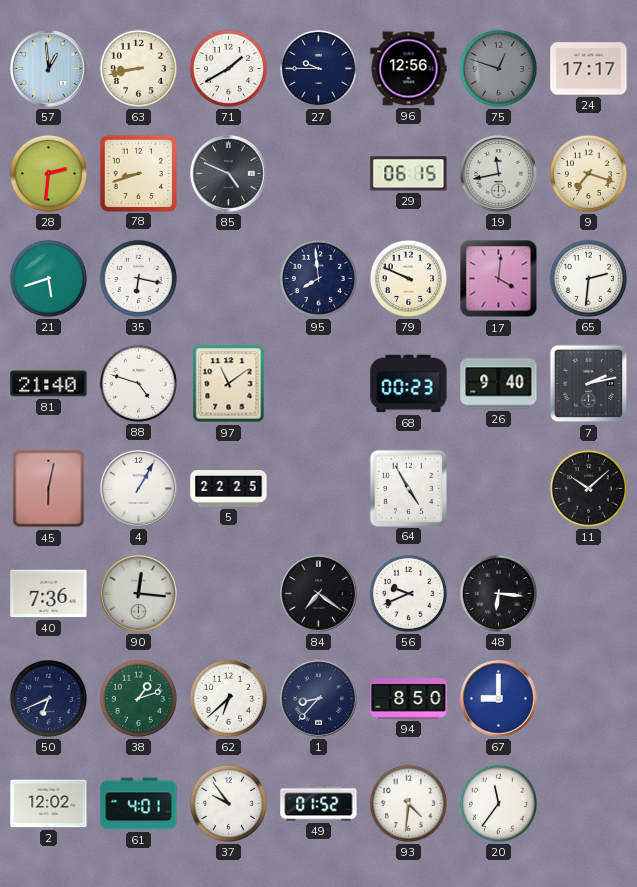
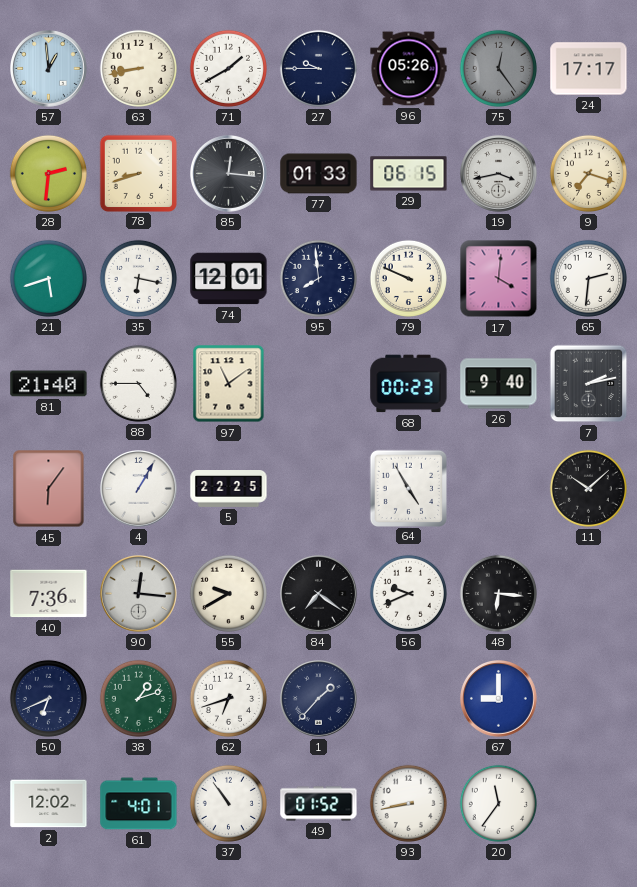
96: 12:56 -> 05:26
75: 12:48 -> 12:24
85: 4:49 -> 12:16
77: none -> 01:33
19: 11:43 -> 3:43
74: none -> 12:01
88: 4:48 -> 4:45
45: 6:02 -> 6:06
55: none -> 9:40
62: 6:38 -> 6:42
1: 8:37 -> 1:37
94: 8:50 -> none
37: 9:54 -> 10:54
93: 4:31 -> 8:43
